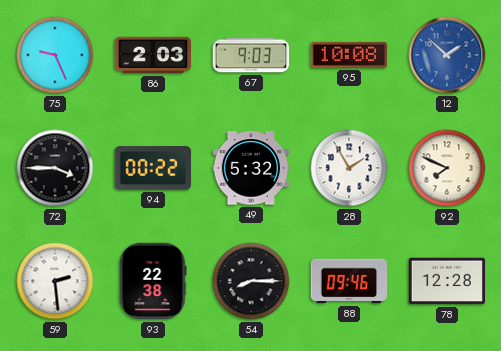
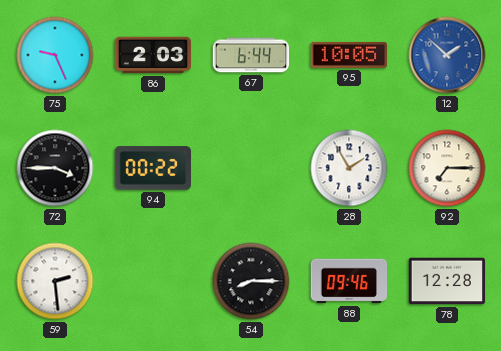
67: 9:03 -> 6:44
95: 10:08 -> 10:05
49: 5:32 -> none
92: 7:49 -> 7:15
93: 22:38 -> none
